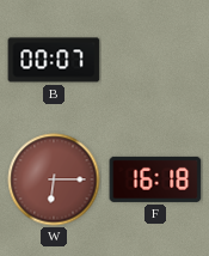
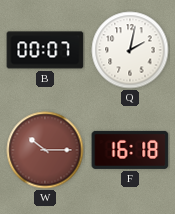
Q: none -> 2:02
W: 6:15 -> 10:15
